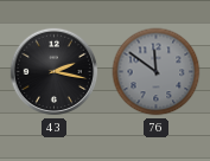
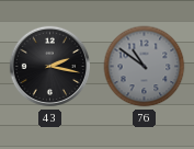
76: 11:51 -> 10:51
